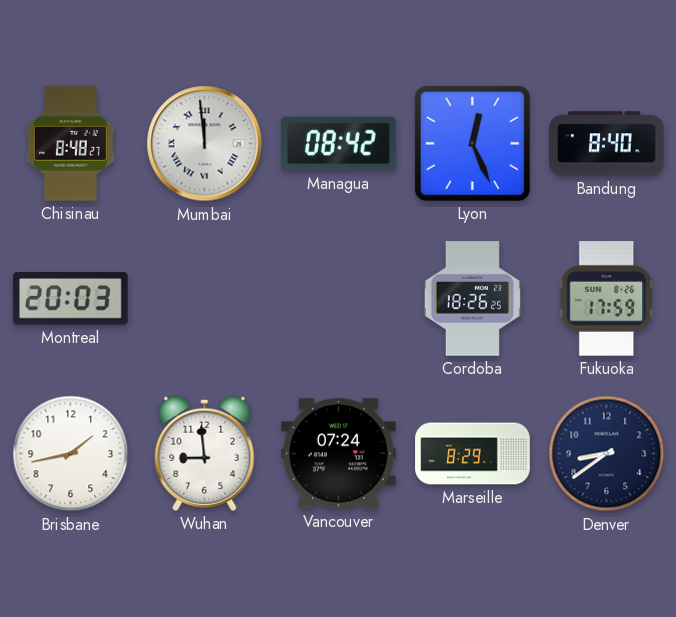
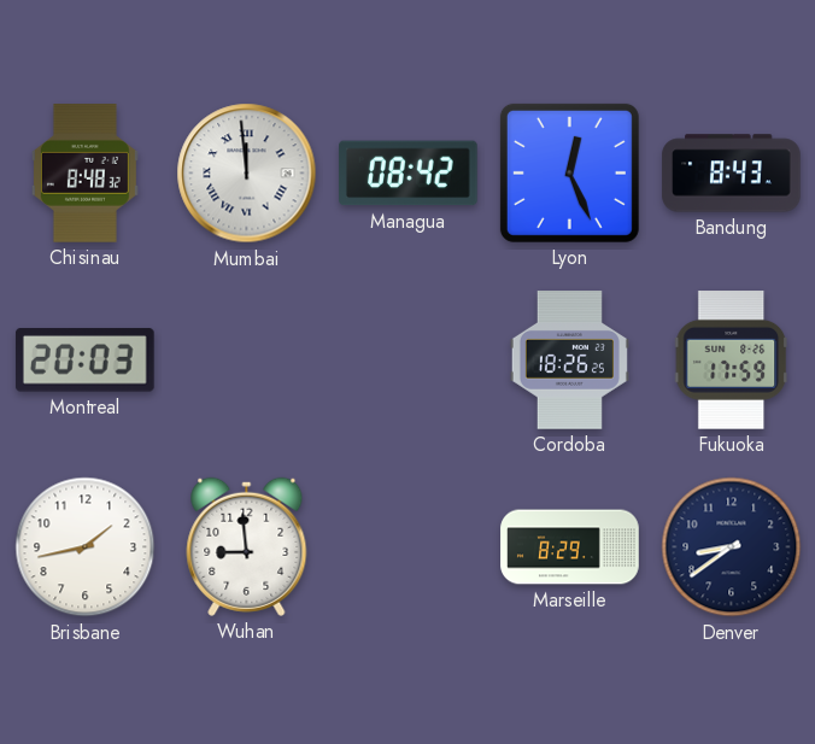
Chisinau: 8:48:27 -> 8:48:32
Bandung: 8:40 -> 8:43
Vancouver: 07:24 -> none
